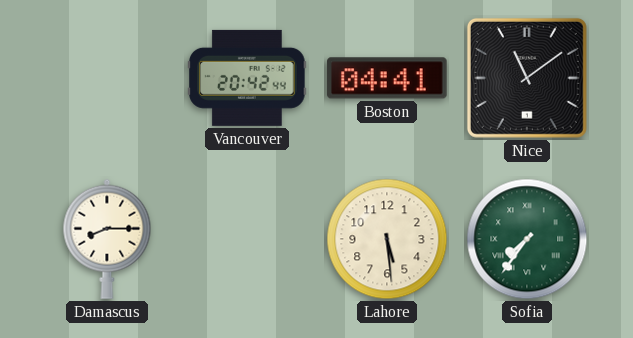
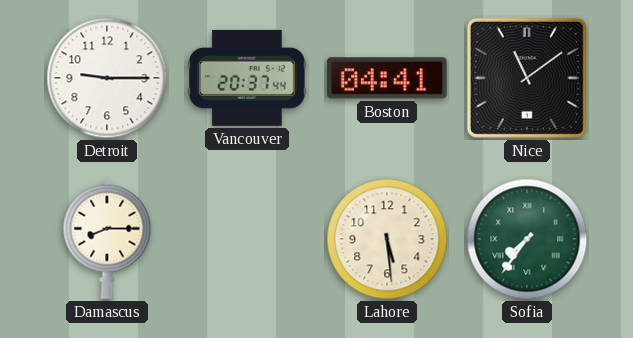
Detroit: none -> 9:15
Vancouver: 20:42 -> 20:37
